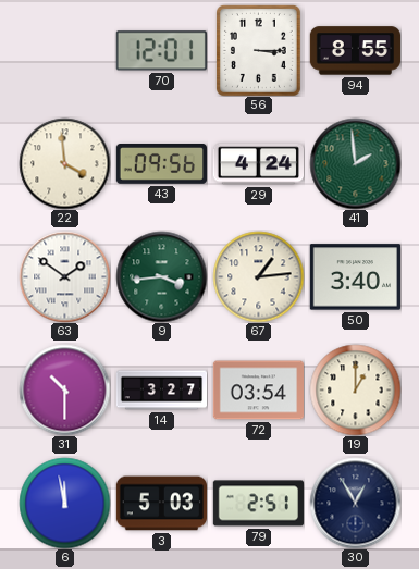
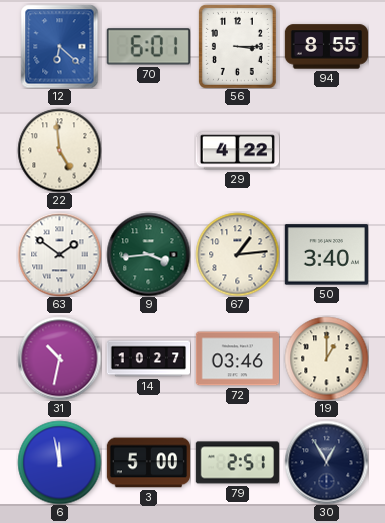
12: none -> 6:22
70: 12:01 -> 6:01
22: 3:59 -> 4:59
43: 09:56 -> none
29: 4:24 -> 4:22
41: 1:59 -> none
31: 10:30 -> 10:32
14: 3:27 -> 10:27
72: 03:54 -> 03:46
3: 5:03 -> 5:00
